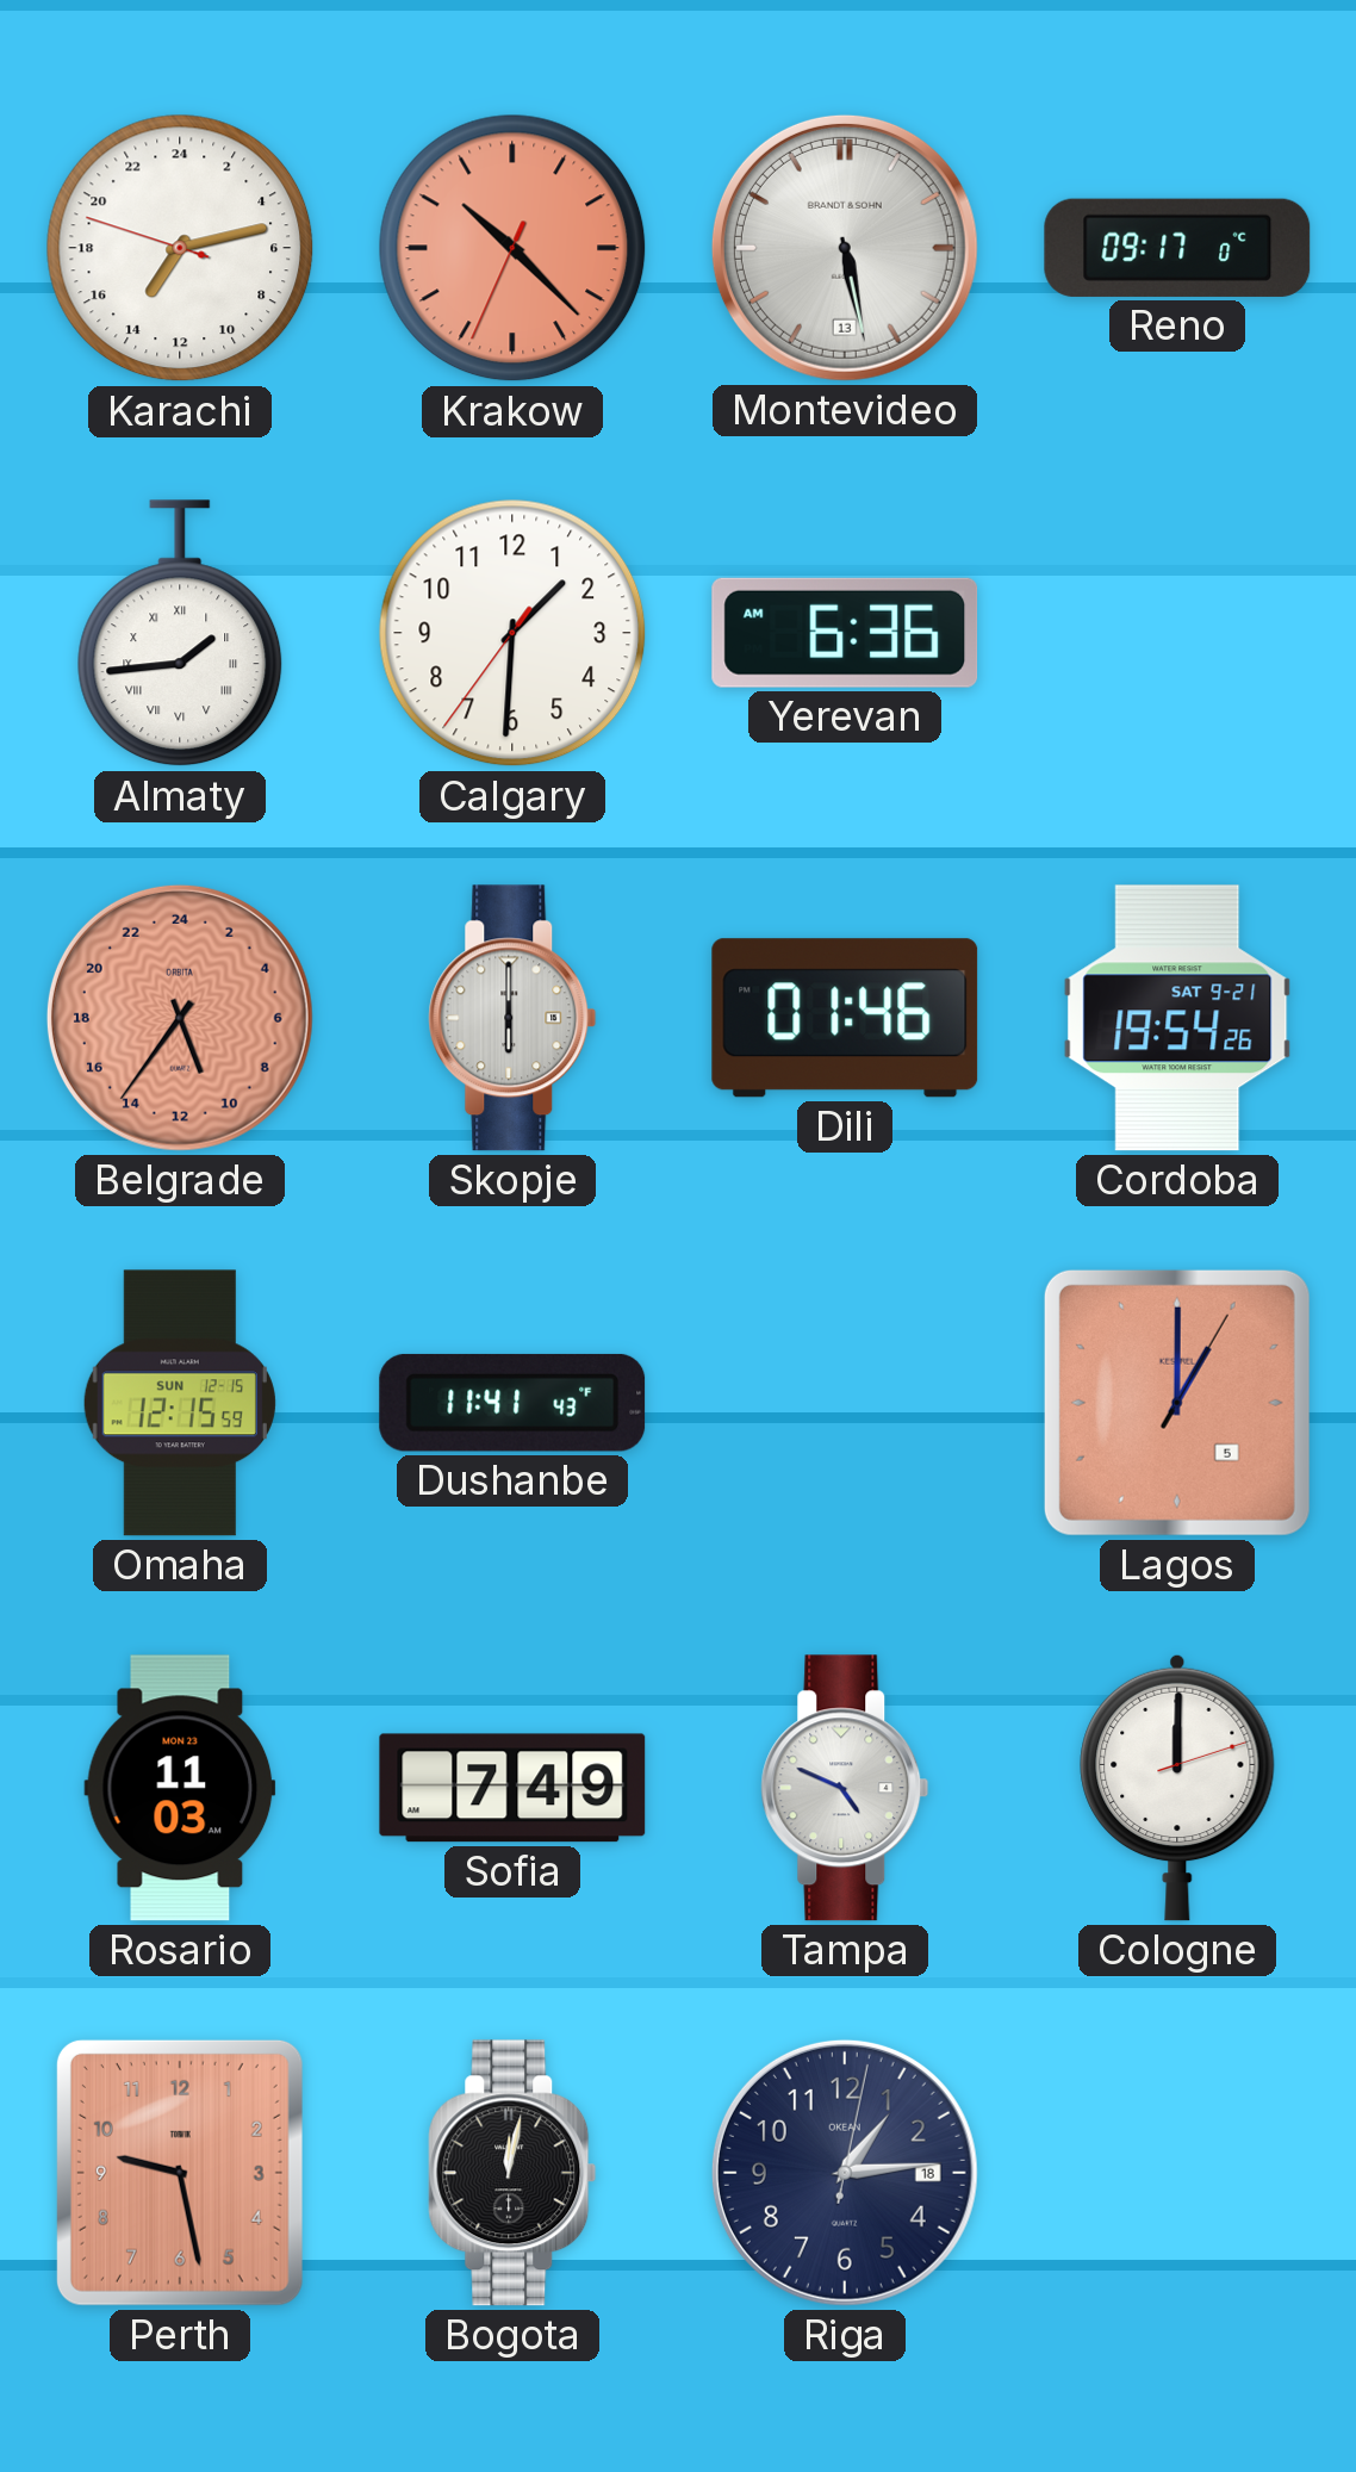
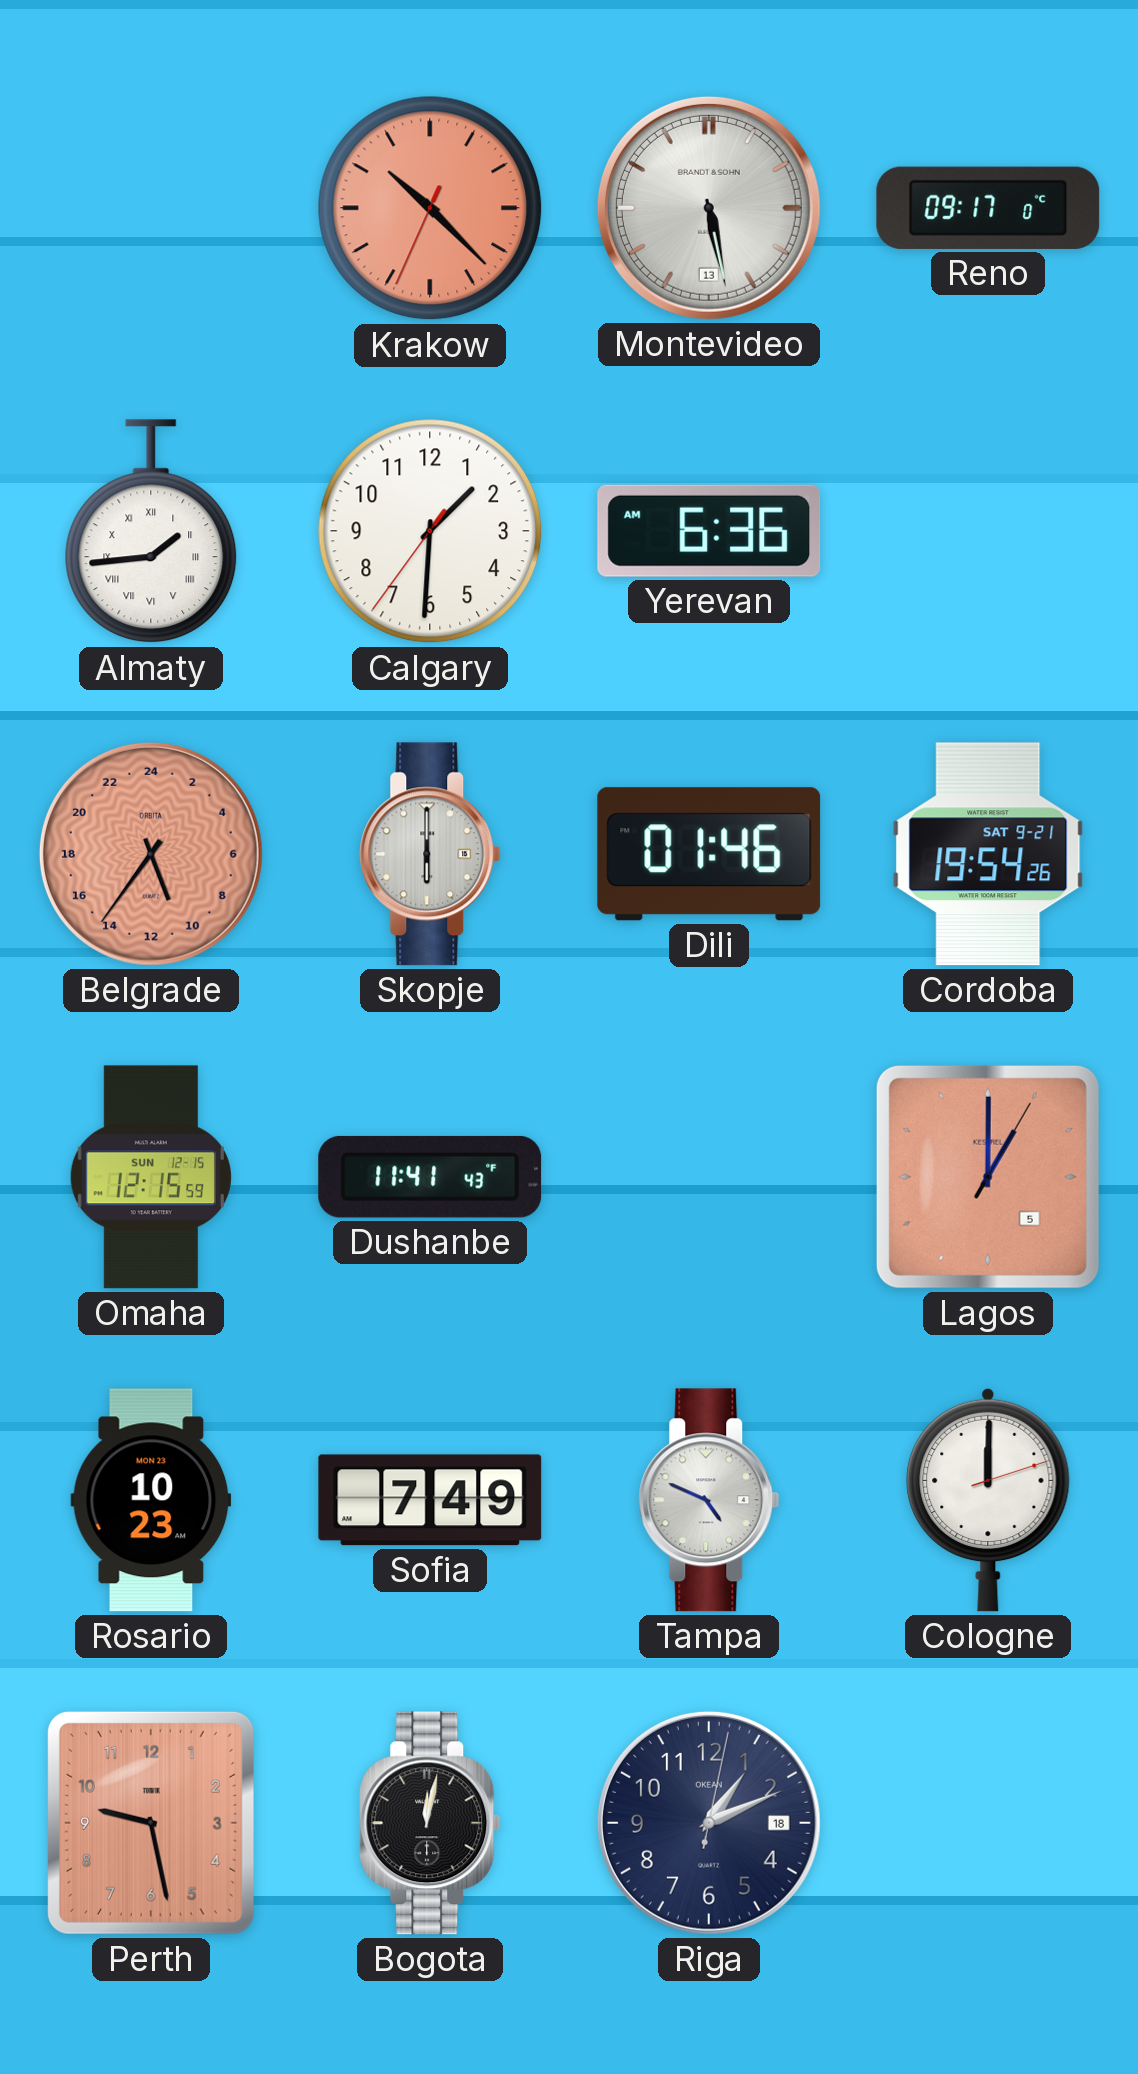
Karachi: 14:12 -> none
Rosario: 11:03 -> 10:23
Riga: 1:14 -> 1:11
